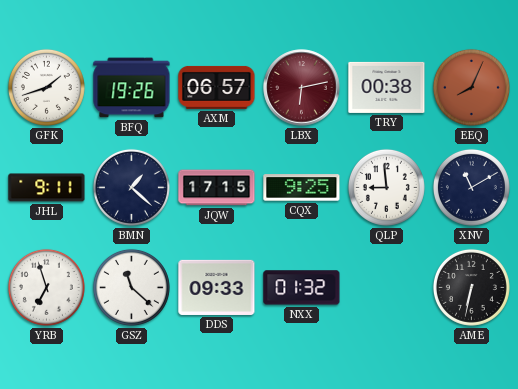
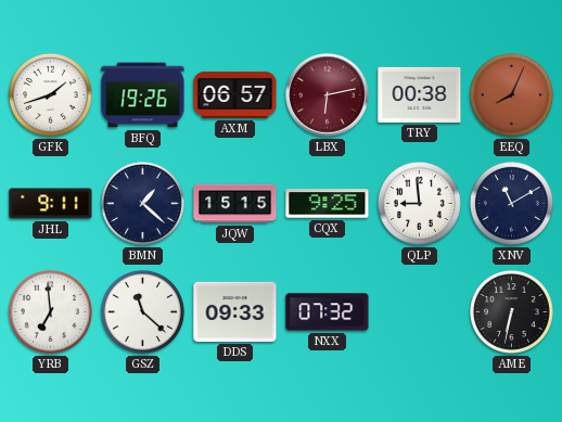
JQW: 17:15 -> 15:15
YRB: 6:57 -> 6:59
NXX: 01:32 -> 07:32
